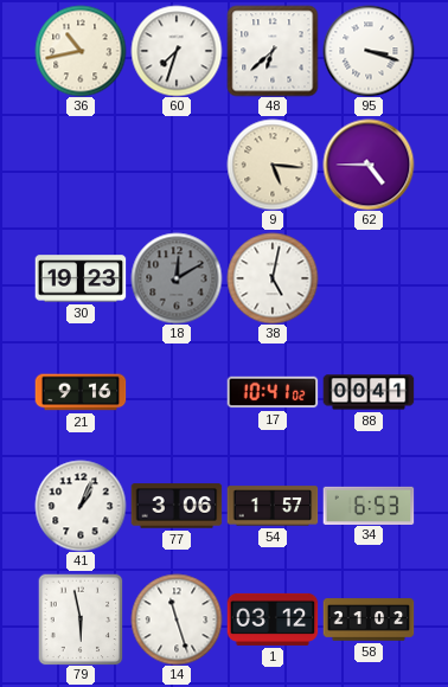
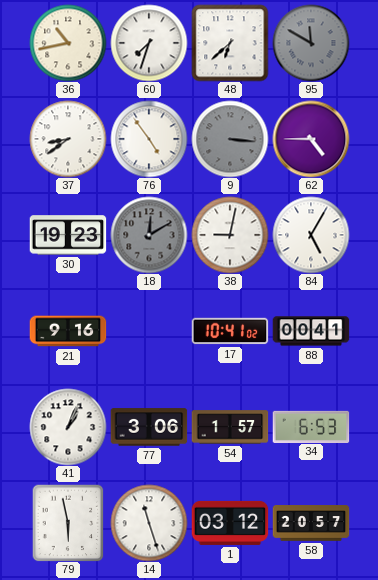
95: 3:18 -> 11:50
95 dial: white -> grey
37: none -> 8:39
76: none -> 4:54
9: 5:16 -> 3:16
9 dial: cream -> grey
38: 5:02 -> 9:02
84: none -> 5:05
58: 21:02 -> 20:57
